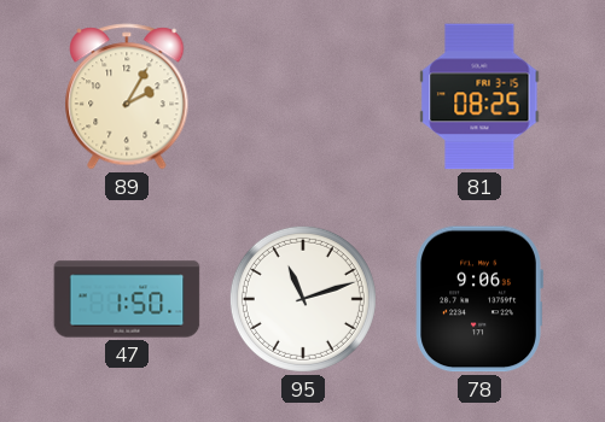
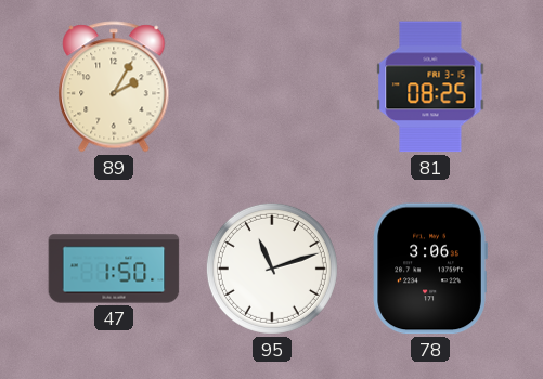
78: 9:06 -> 3:06
